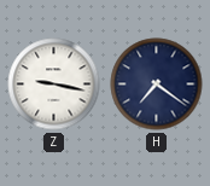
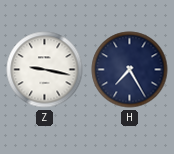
H: 7:21 -> 7:25
